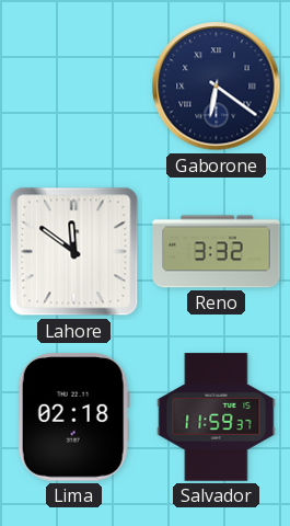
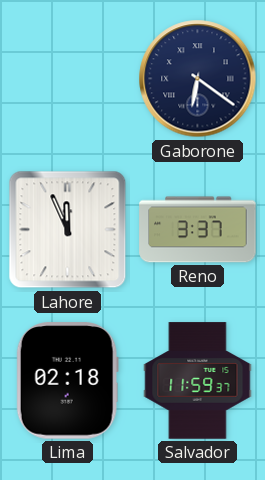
Lahore: 11:51 -> 11:56
Reno: 3:32 -> 3:37
